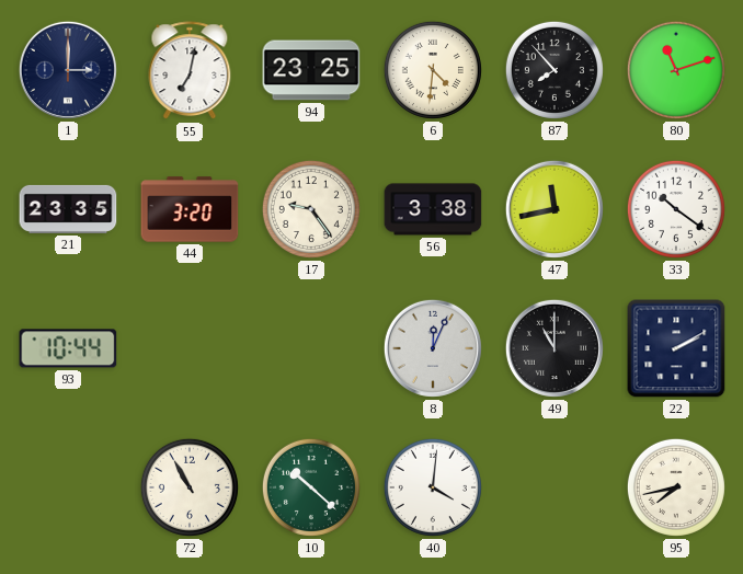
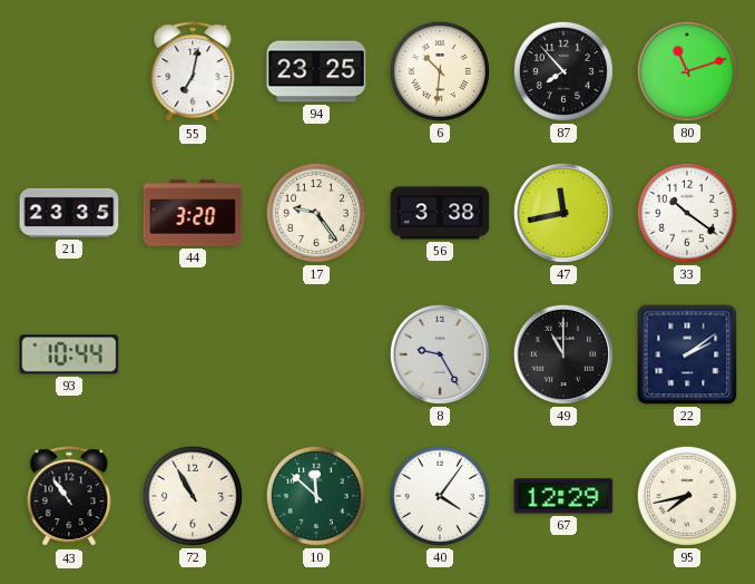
1: 3:00 -> none
6: 4:31 -> 10:31
8: 12:04 -> 9:25
22: 2:10 -> 2:09
43: none -> 10:54
10: 10:22 -> 11:52
40: 4:01 -> 4:06
67: none -> 12:29
